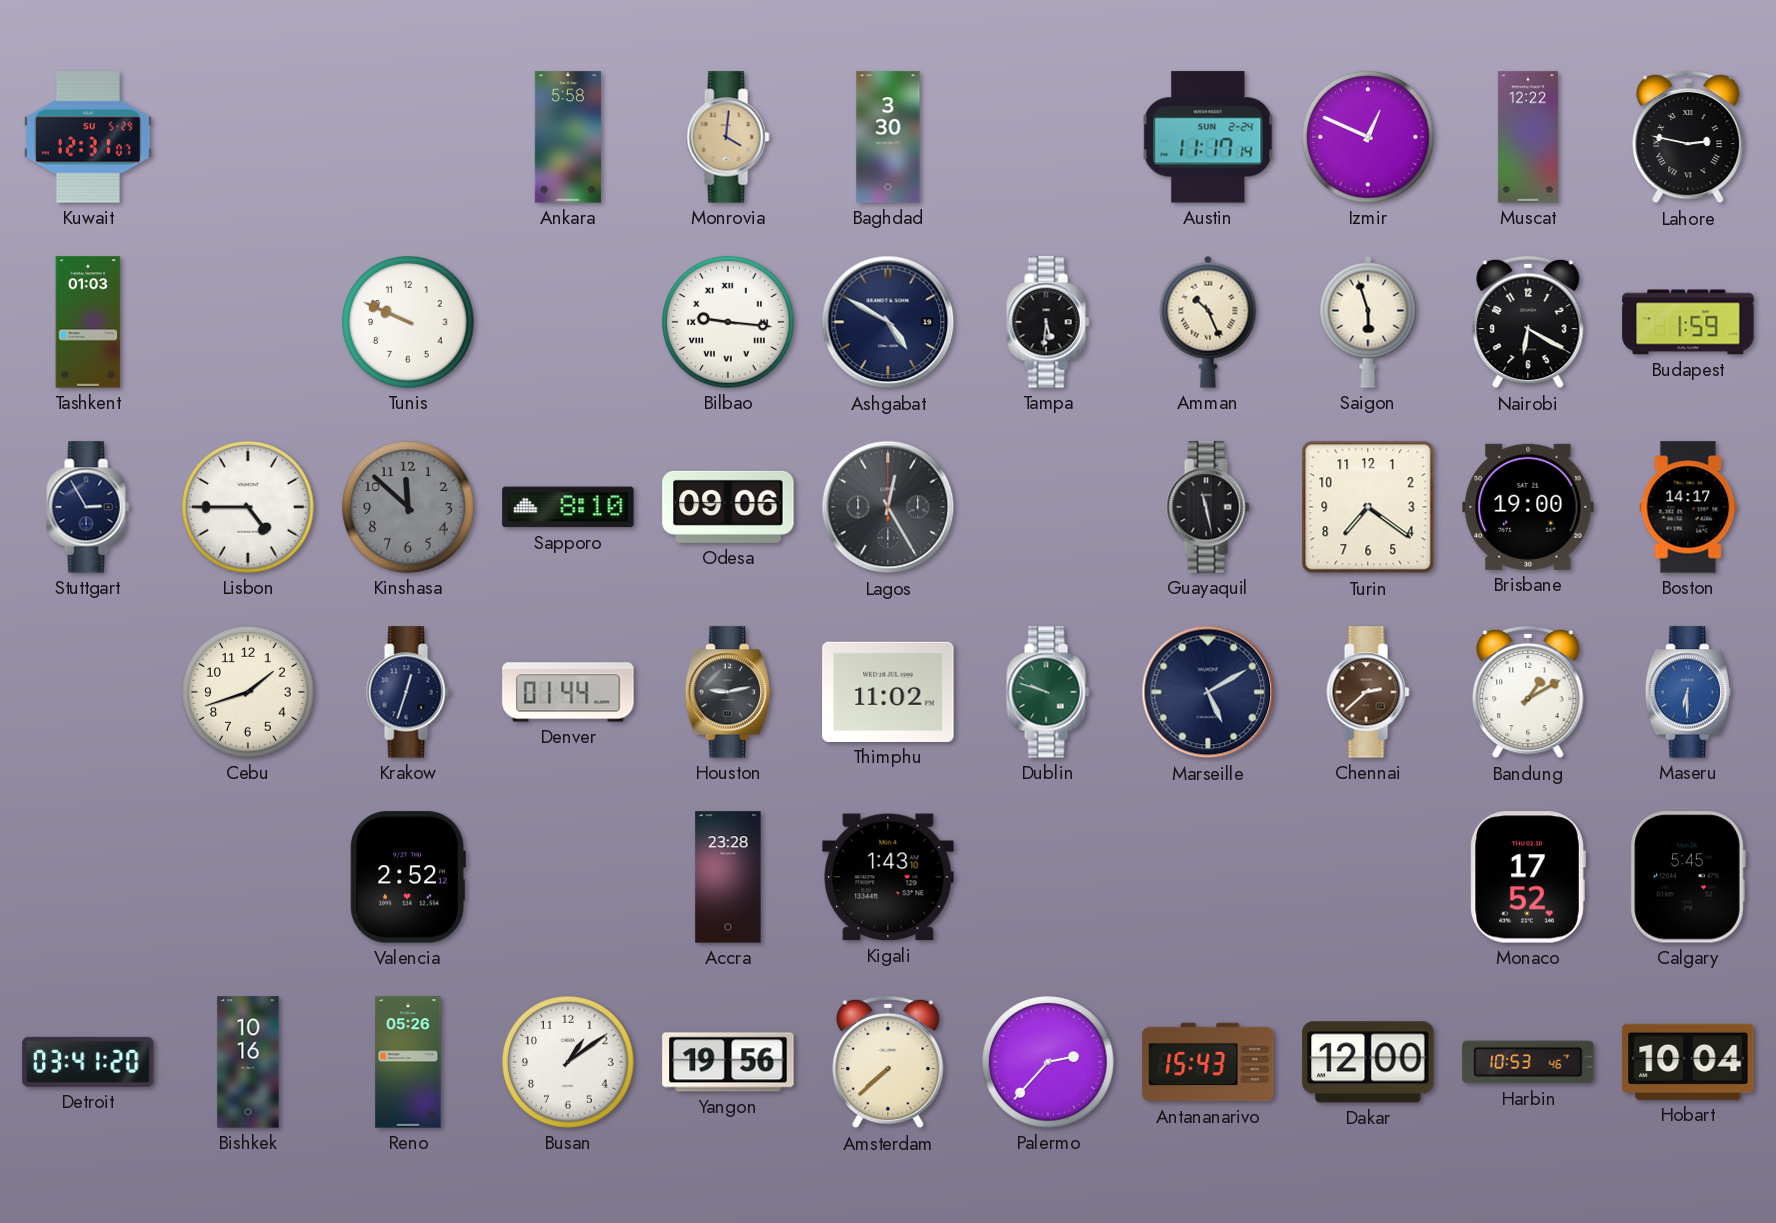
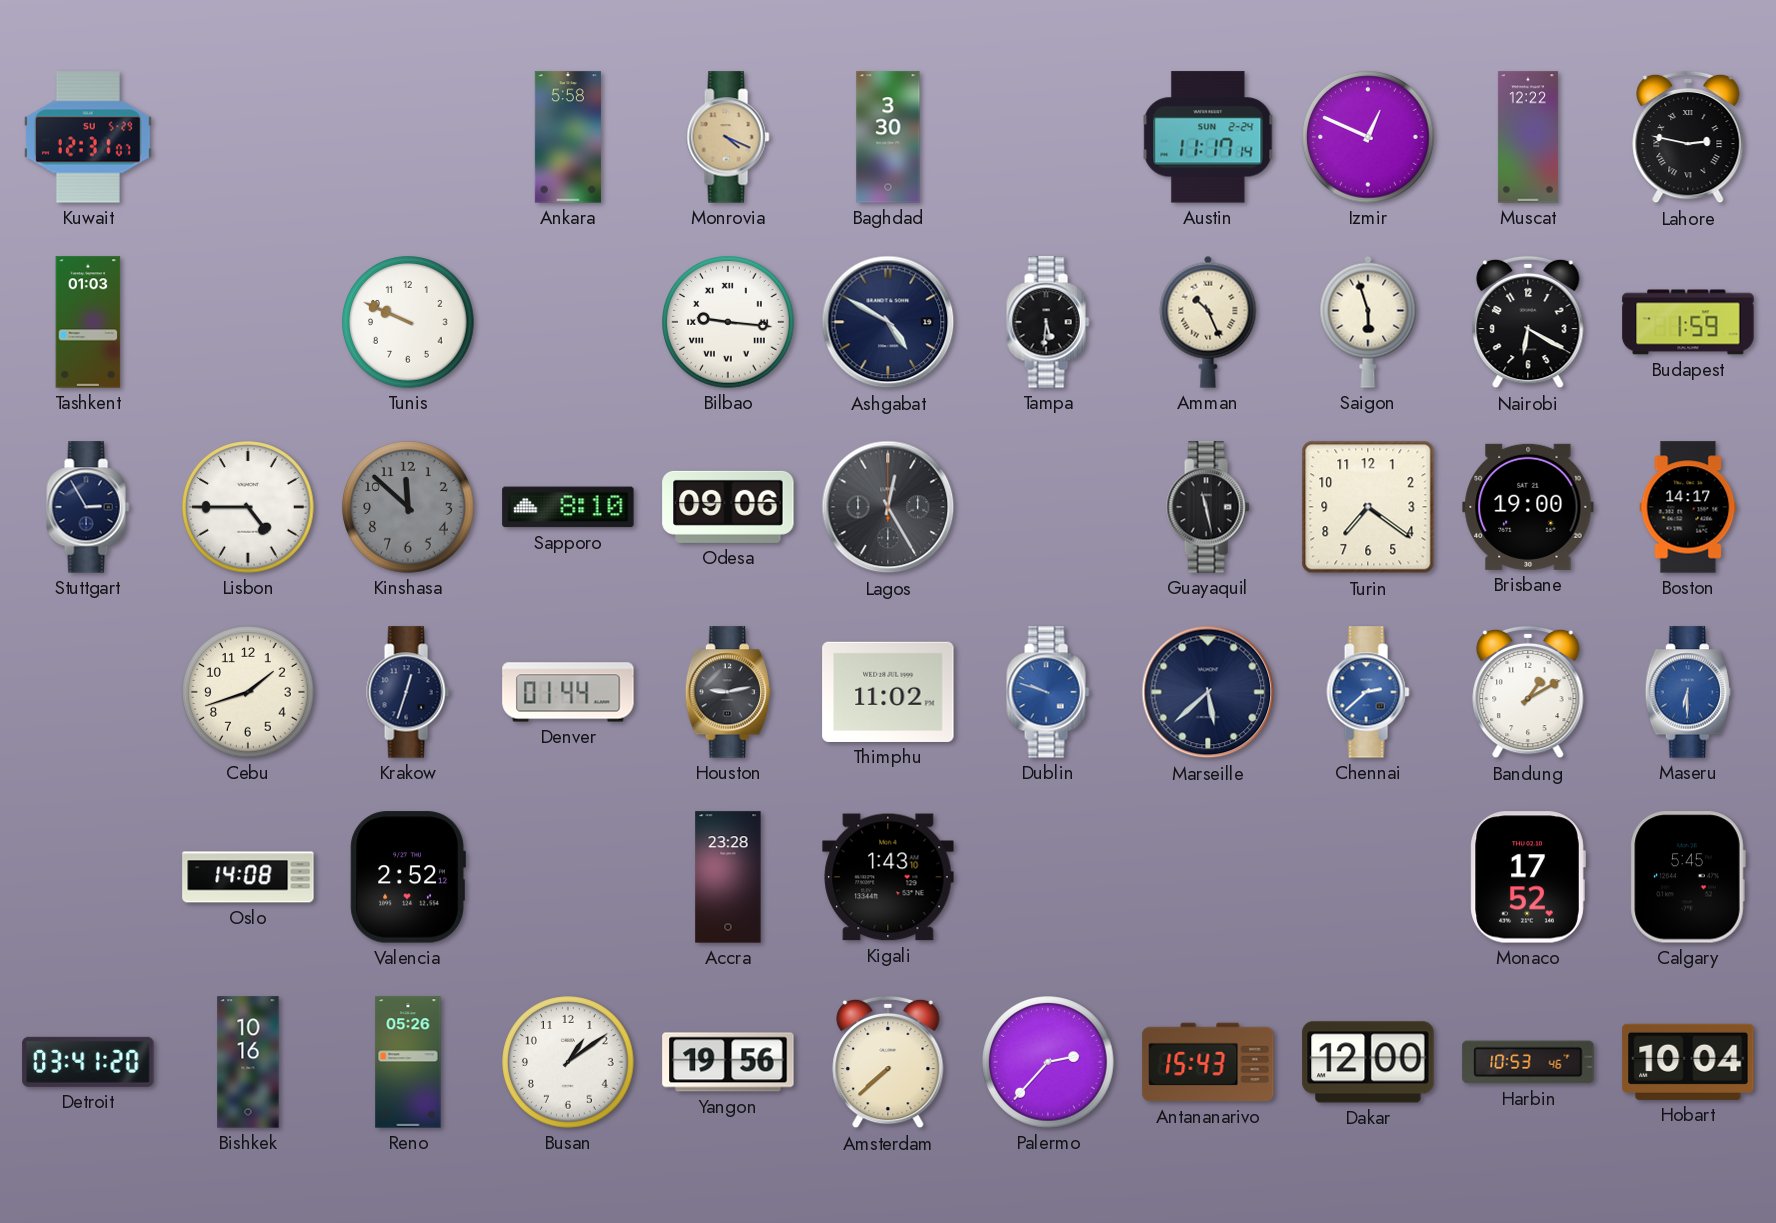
Monrovia: 4:01 -> 4:19
Dublin dial: green -> blue
Marseille: 5:10 -> 5:38
Chennai dial: brown -> blue
Oslo: none -> 14:08
